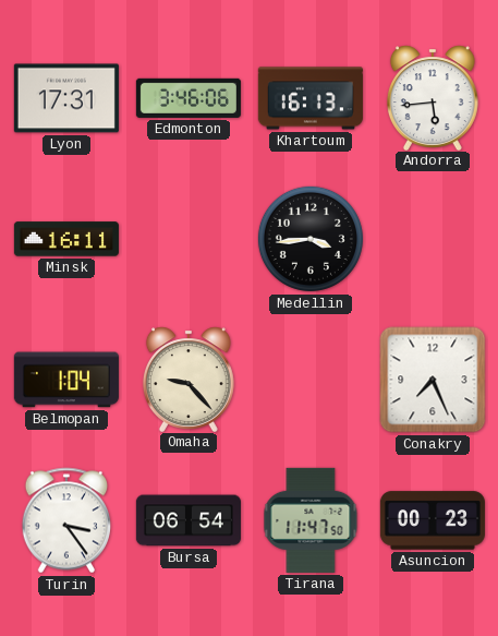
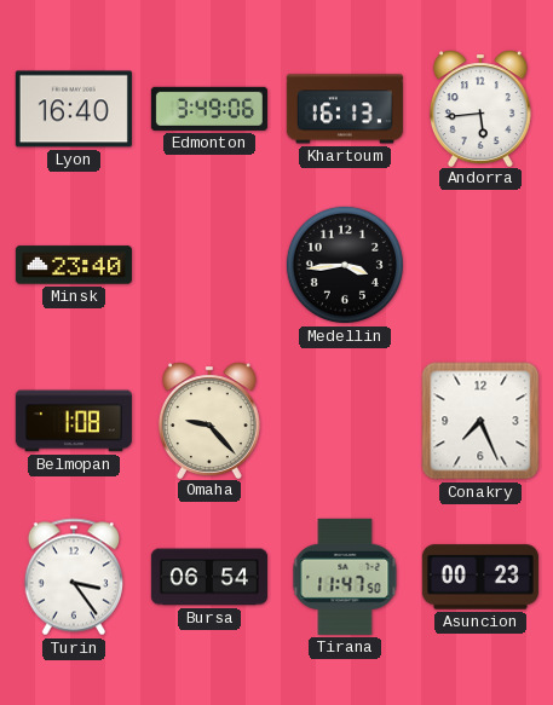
Lyon: 17:31 -> 16:40
Edmonton: 3:46 -> 3:49
Minsk: 16:11 -> 23:40
Belmopan: 1:04 -> 1:08
